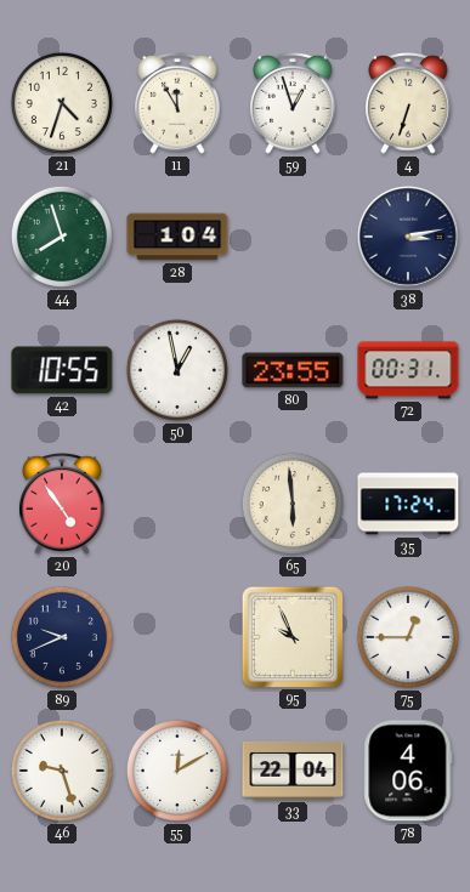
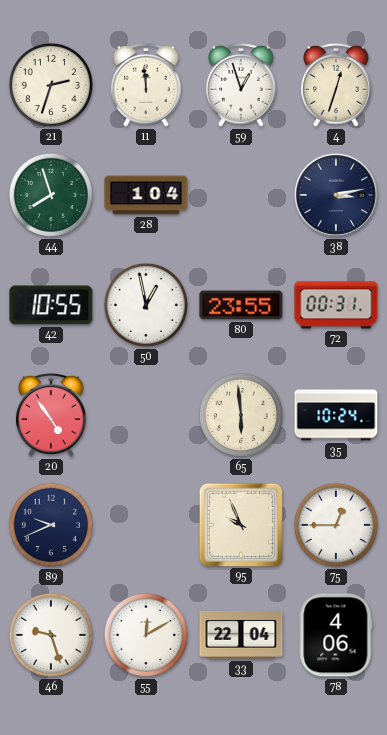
21: 4:33 -> 2:33
11: 11:55 -> 11:59
4: 6:33 -> 12:33
35: 17:24 -> 10:24
